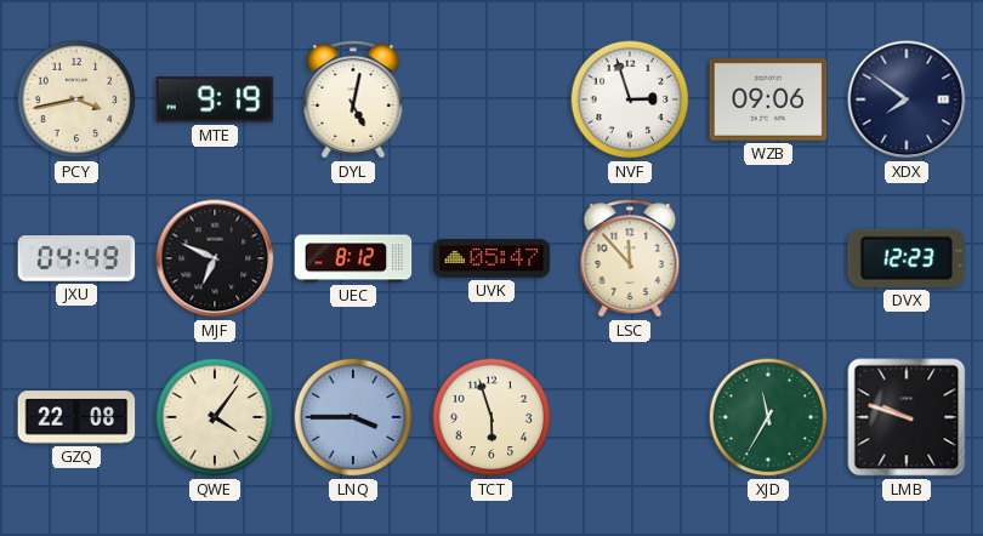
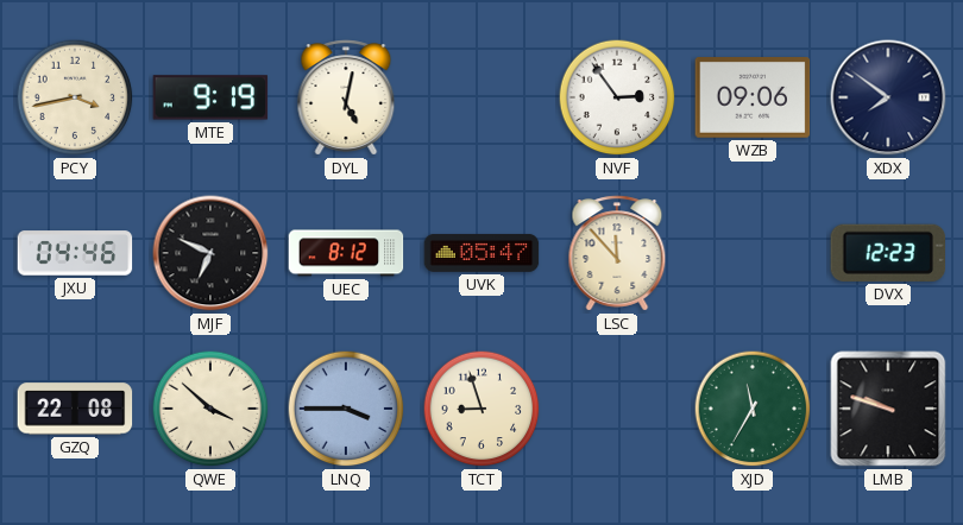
NVF: 2:57 -> 2:54
JXU: 04:49 -> 04:46
QWE: 4:06 -> 3:52
TCT: 5:57 -> 8:57
